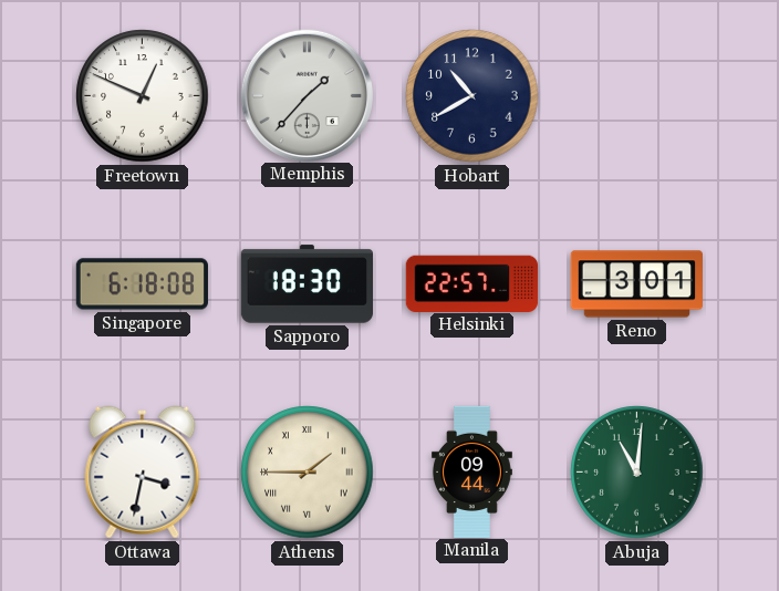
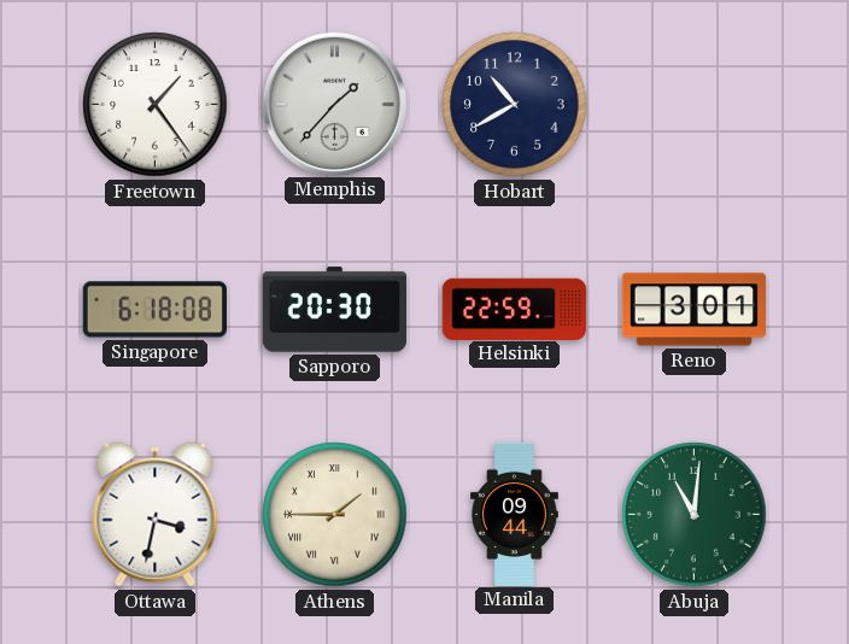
Freetown: 12:49 -> 1:24
Sapporo: 18:30 -> 20:30
Helsinki: 22:57 -> 22:59
